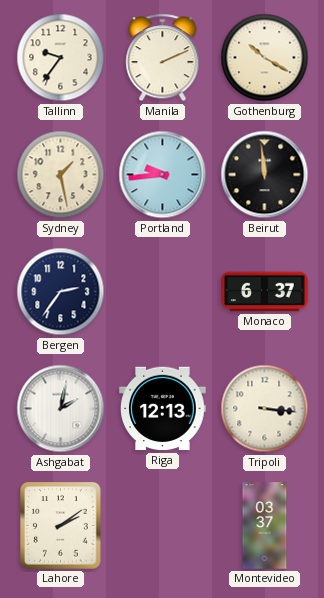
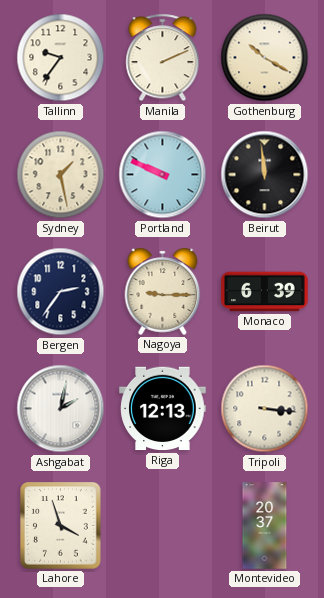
Portland: 9:44 -> 9:49
Nagoya: none -> 9:15
Monaco: 6:37 -> 6:39
Lahore: 2:09 -> 3:57
Montevideo: 03:37 -> 20:37
